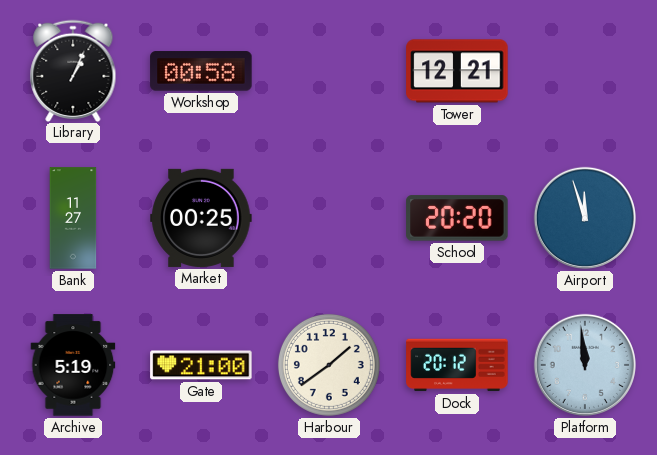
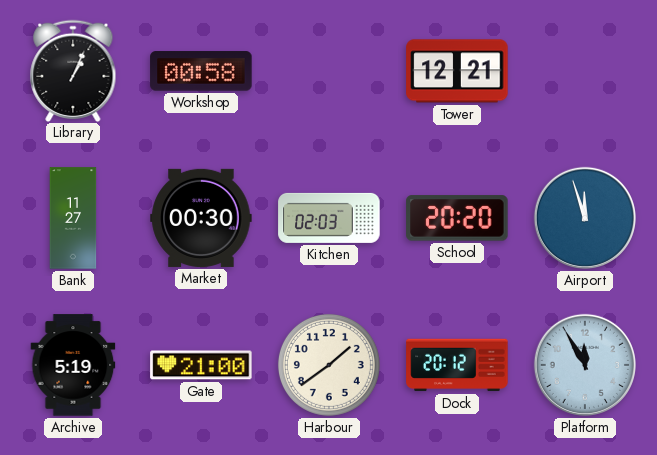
Market: 00:25 -> 00:30
Kitchen: none -> 02:03
Platform: 11:59 -> 11:55
